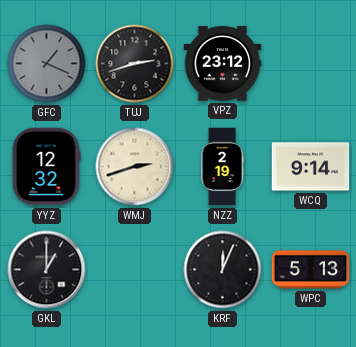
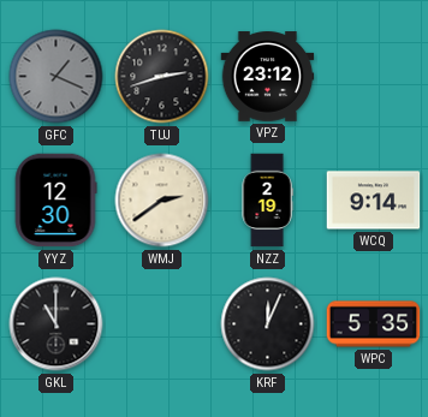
YYZ: 12:32 -> 12:30
WMJ: 2:42 -> 2:39
GKL: 1:00 -> 11:00
WPC: 5:13 -> 5:35
